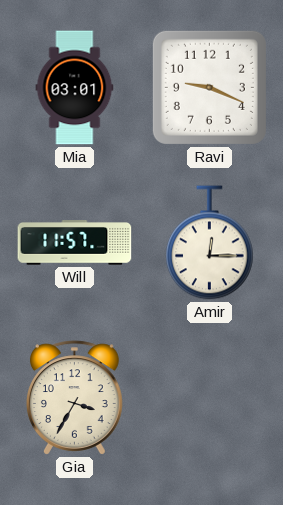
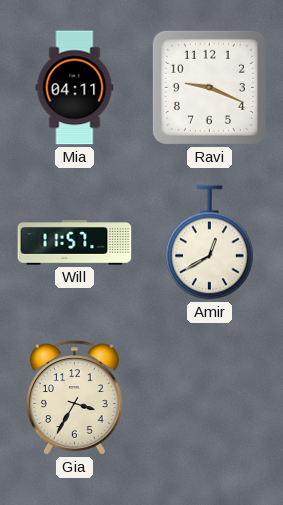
Mia: 03:01 -> 04:11
Amir: 12:15 -> 12:40
